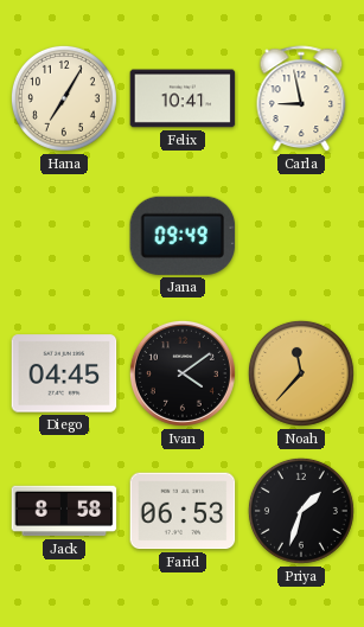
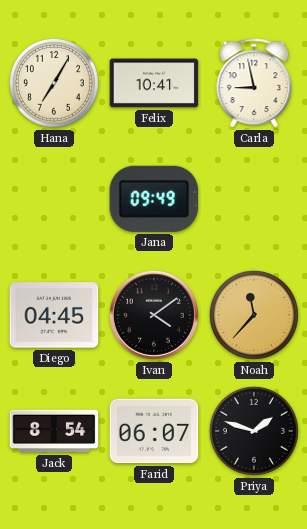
Jack: 8:58 -> 8:54
Farid: 06:53 -> 06:07
Priya: 1:33 -> 1:48
